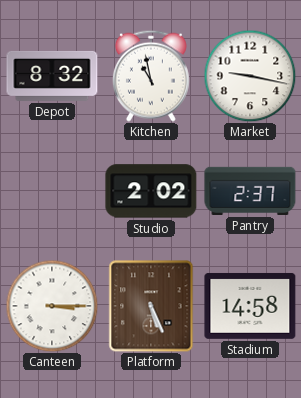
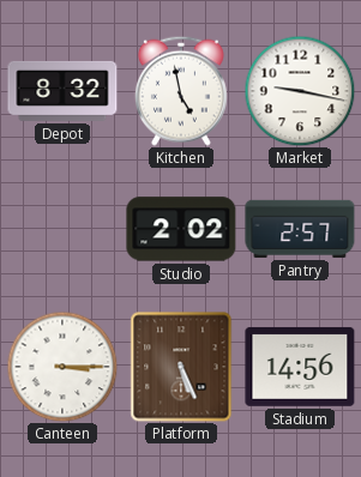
Kitchen: 10:58 -> 4:58
Pantry: 2:37 -> 2:57
Stadium: 14:58 -> 14:56
